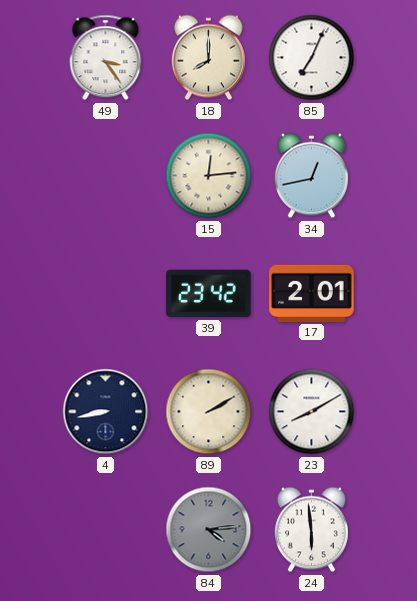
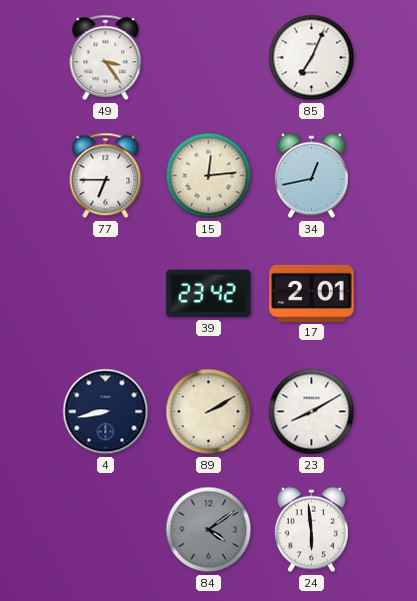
18: 8:00 -> none
77: none -> 6:45
84: 4:14 -> 4:09
